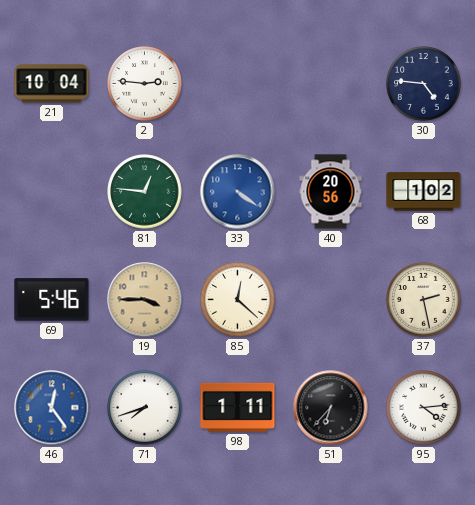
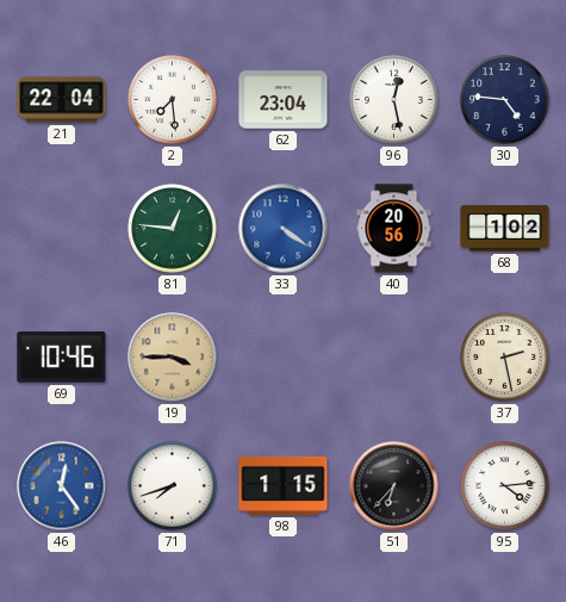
21: 10:04 -> 22:04
2: 2:46 -> 7:29
62: none -> 23:04
96: none -> 12:28
69: 5:46 -> 10:46
85: 12:22 -> none
98: 1:11 -> 1:15
